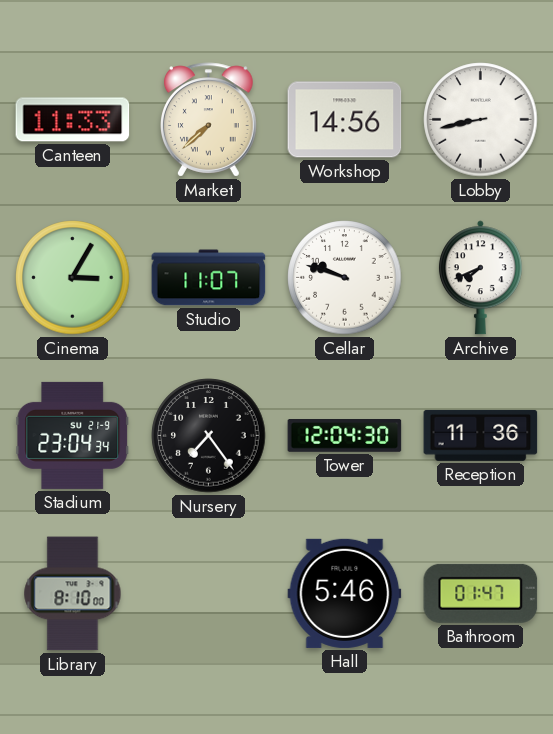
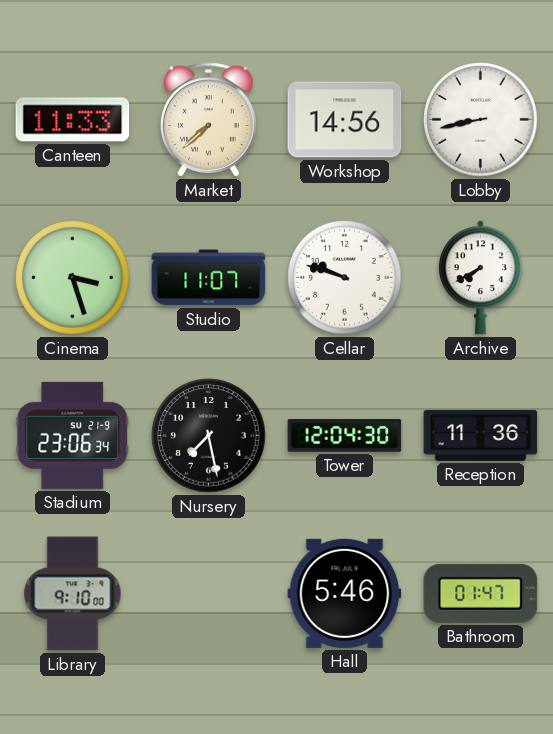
Cinema: 3:05 -> 3:27
Archive: 7:41 -> 7:40
Stadium: 23:04 -> 23:06
Nursery: 7:24 -> 7:28
Library: 8:10 -> 9:10
